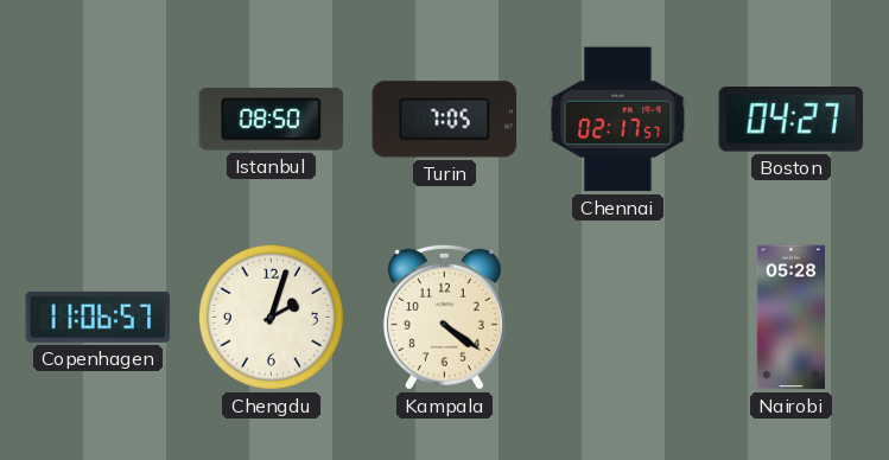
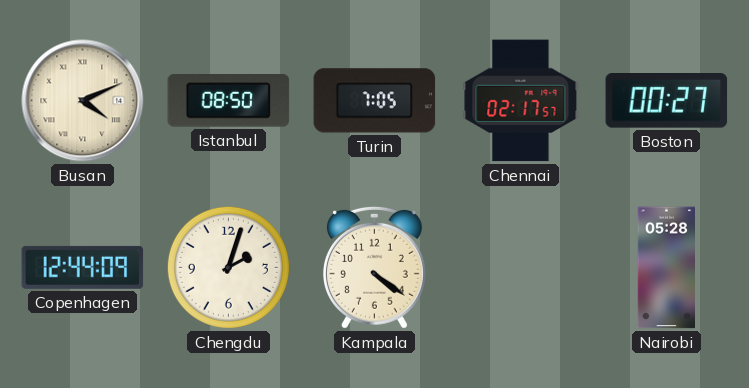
Busan: none -> 4:11
Boston: 04:27 -> 00:27
Copenhagen: 11:06 -> 12:44
